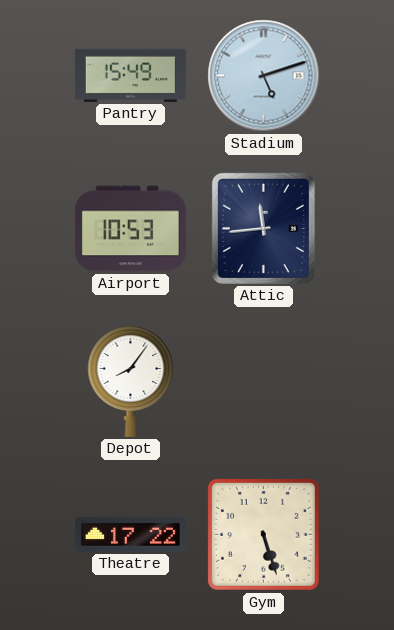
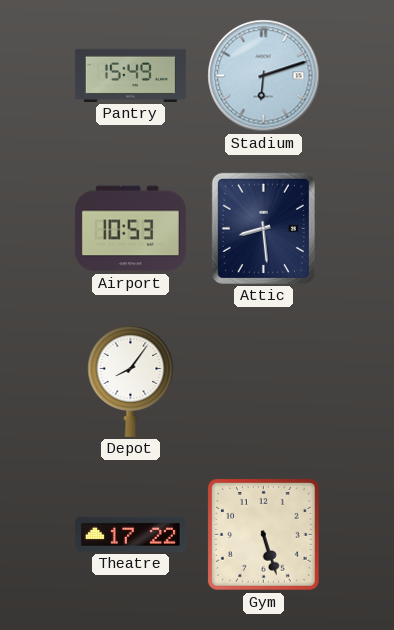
Stadium: 5:12 -> 6:12
Attic: 11:44 -> 8:29
